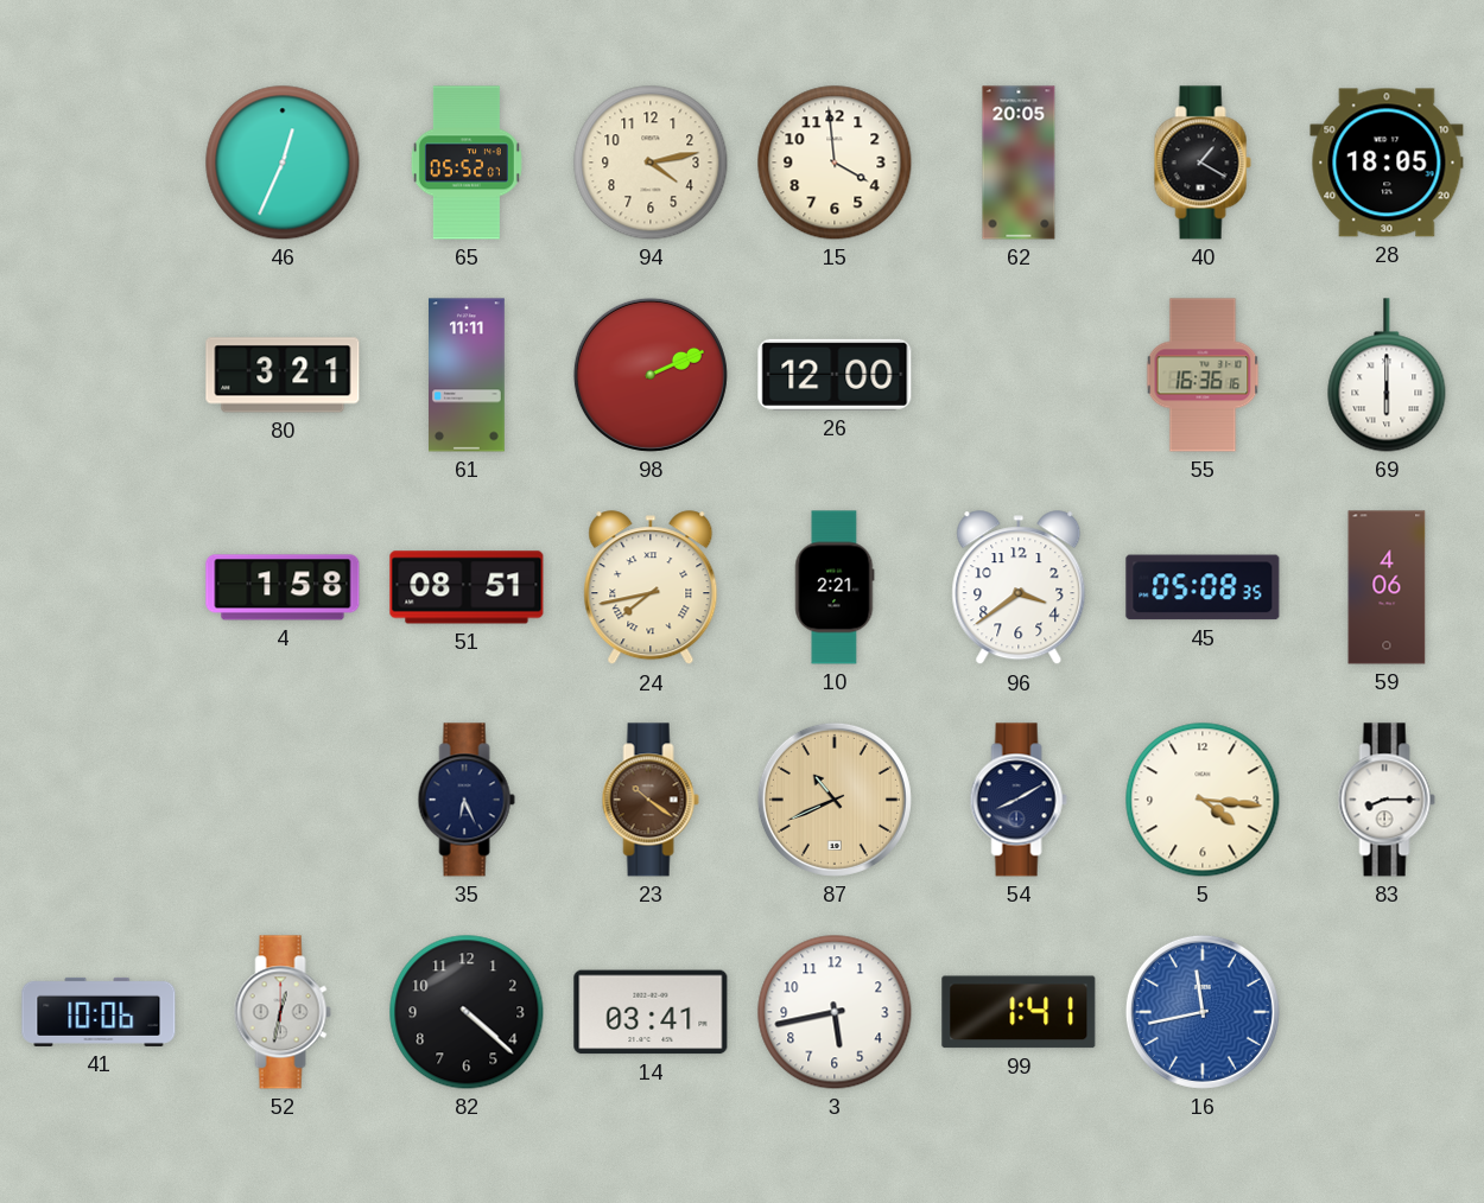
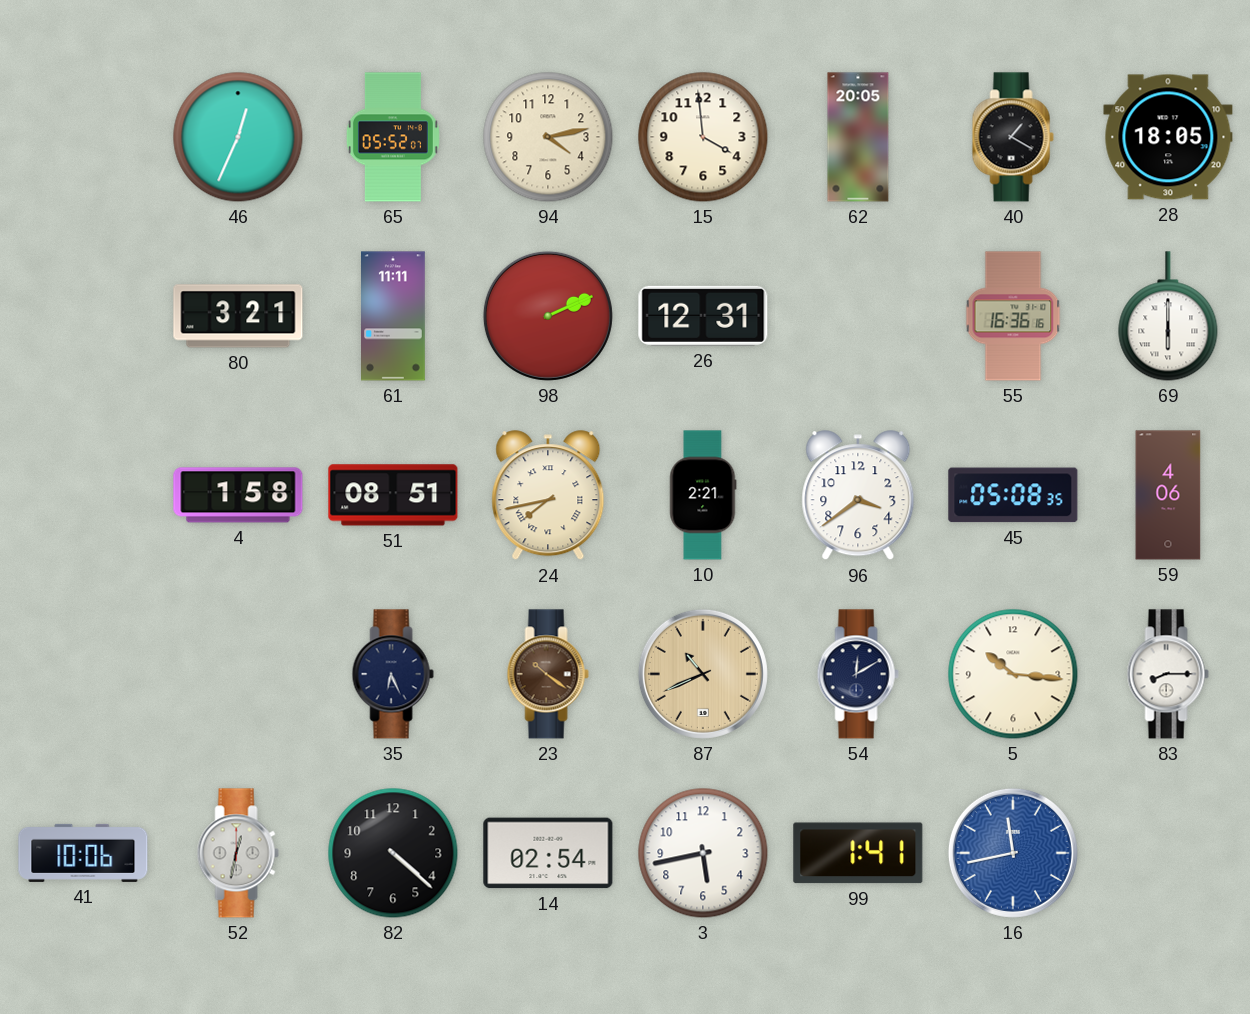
26: 12:00 -> 12:31
54: 8:10 -> 12:10
5: 4:16 -> 10:16
14: 03:41 -> 02:54
